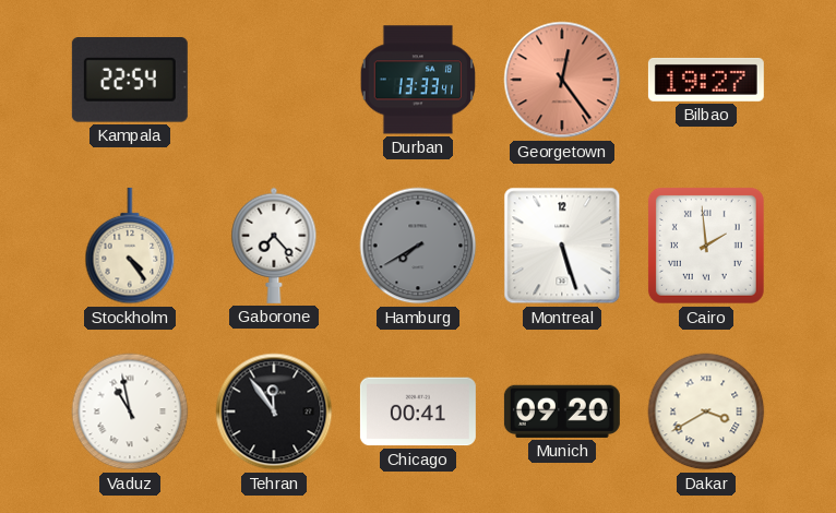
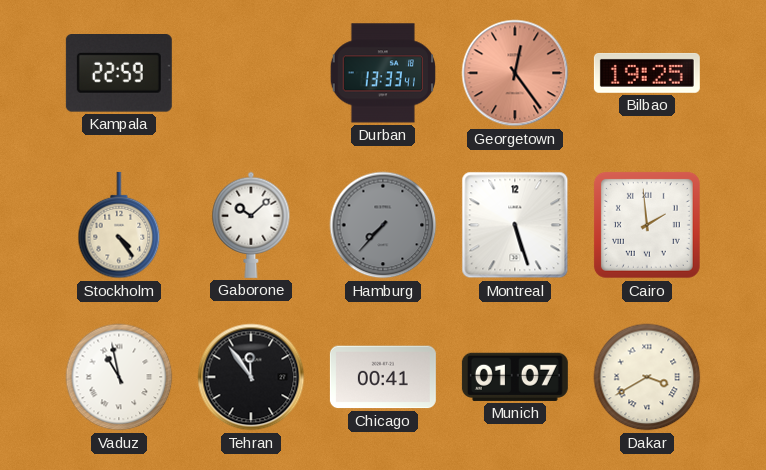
Kampala: 22:54 -> 22:59
Bilbao: 19:27 -> 19:25
Gaborone: 7:23 -> 10:08
Hamburg: 7:40 -> 7:37
Munich: 09:20 -> 01:07
